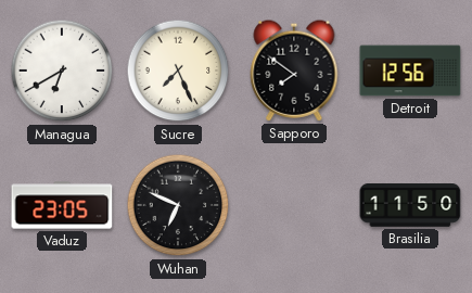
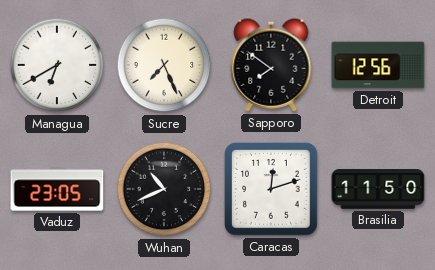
Wuhan: 6:49 -> 10:41
Caracas: none -> 12:12
